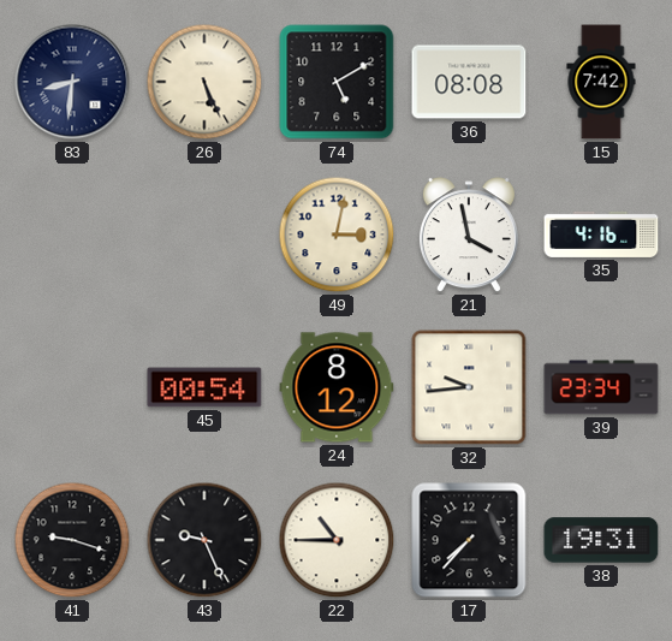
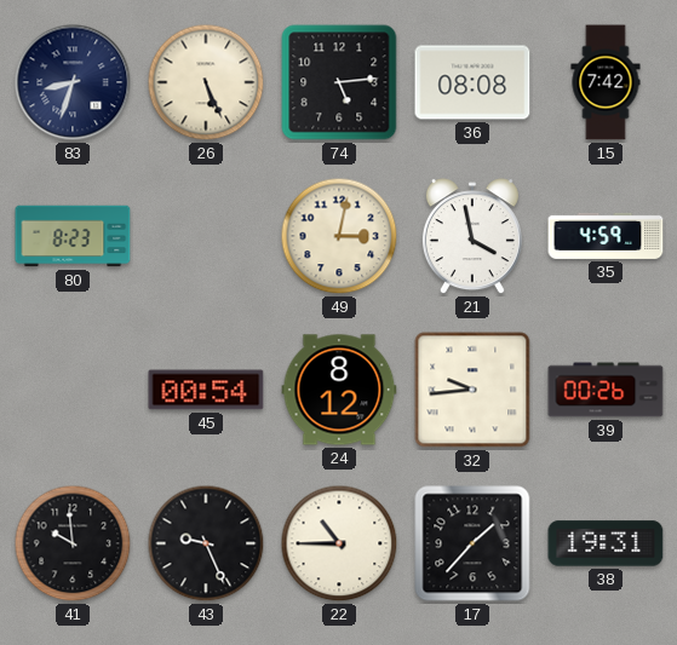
83: 8:31 -> 8:33
74: 5:10 -> 5:14
80: none -> 8:23
35: 4:16 -> 4:59
39: 23:34 -> 00:26
41: 9:18 -> 9:59
17: 7:37 -> 1:37
